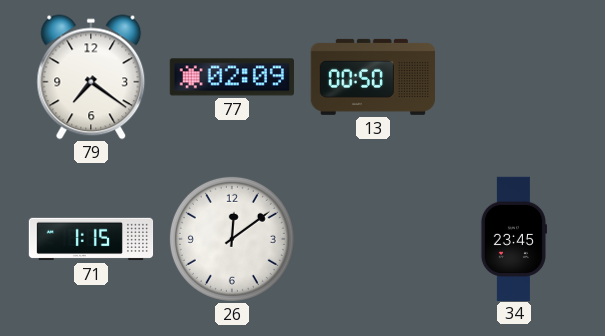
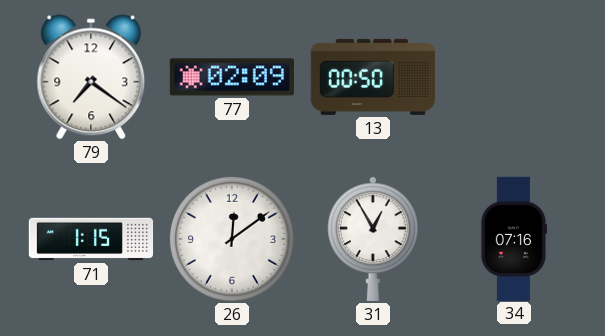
31: none -> 12:55
34: 23:45 -> 07:16
